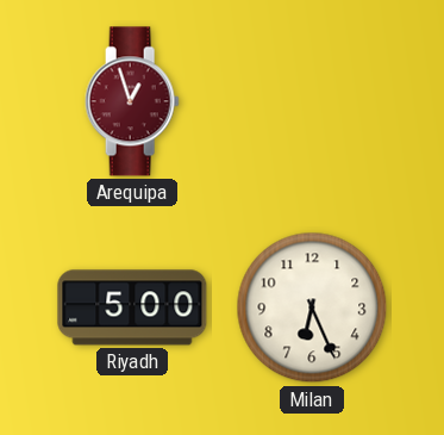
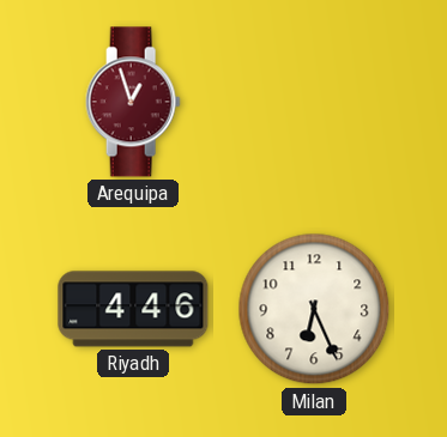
Riyadh: 5:00 -> 4:46
